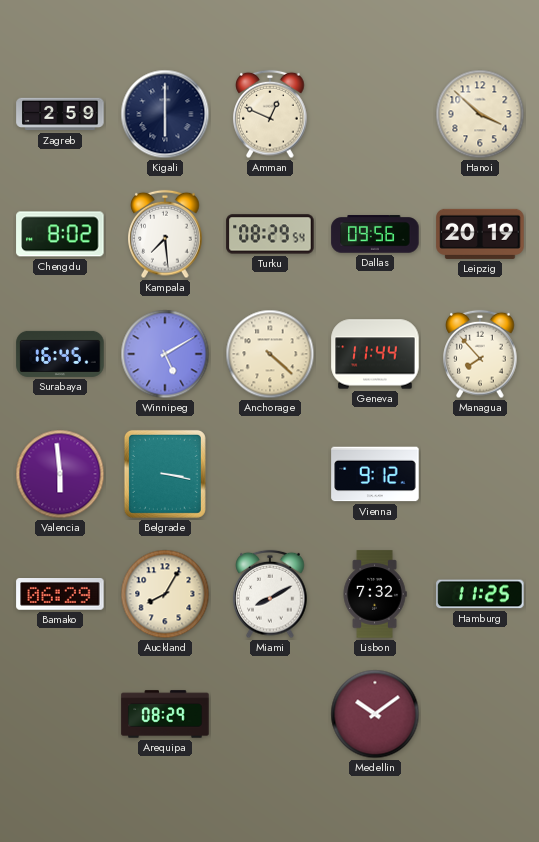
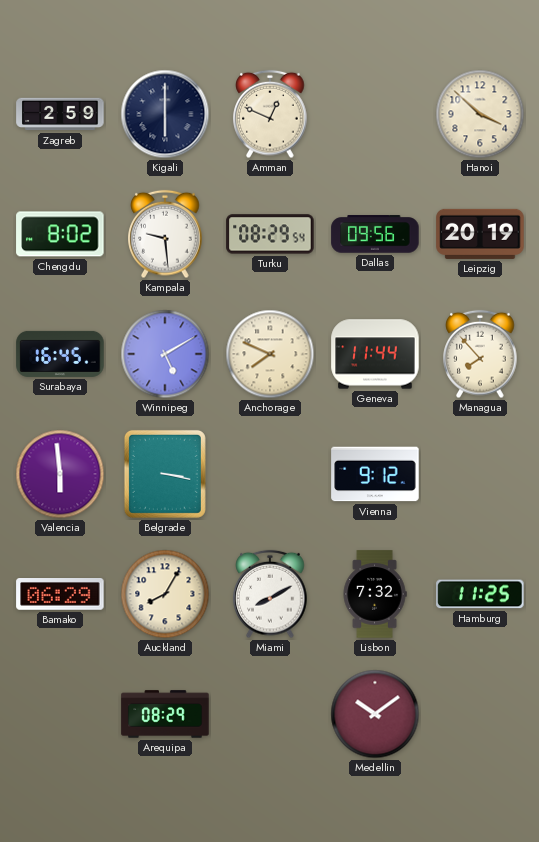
Kampala: 7:29 -> 9:29
Anchorage: 4:22 -> 7:49
